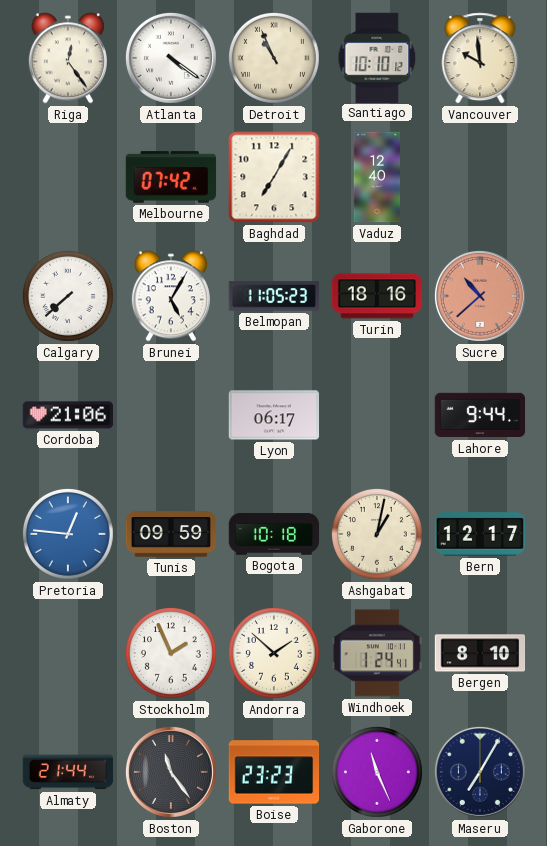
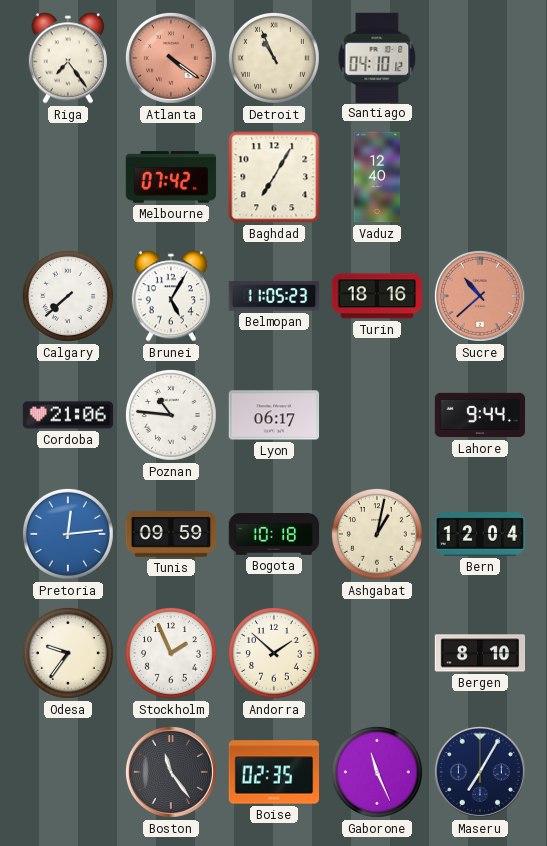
Riga: 12:24 -> 7:24
Atlanta dial: white -> salmon
Santiago: 10:10 -> 04:10
Vancouver: 9:59 -> none
Poznan: none -> 10:46
Pretoria: 12:46 -> 12:14
Bern: 12:17 -> 12:04
Odesa: none -> 9:36
Windhoek: 1:24 -> none
Almaty: 21:44 -> none
Boise: 23:23 -> 02:35
